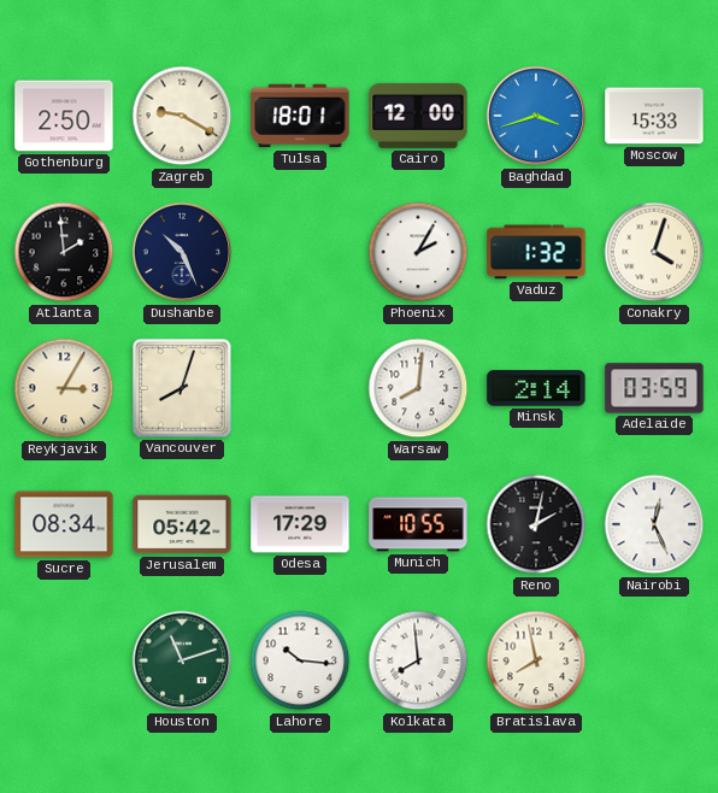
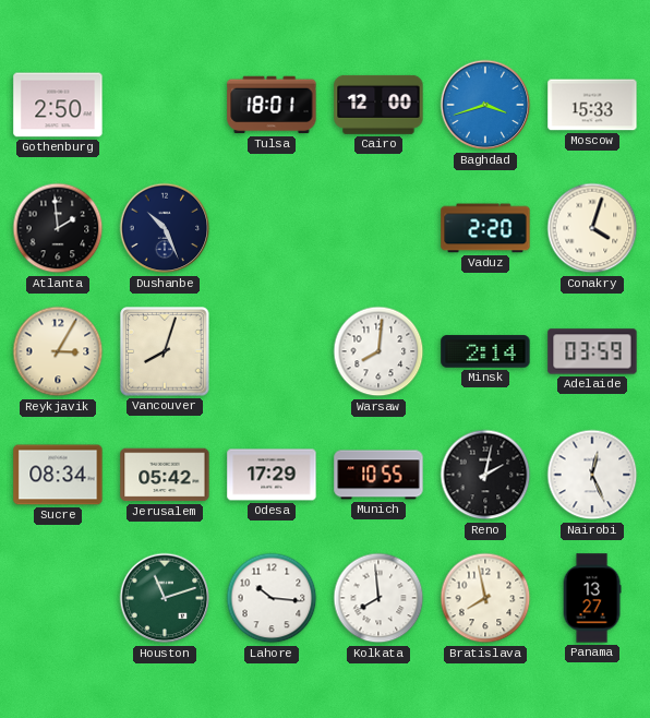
Zagreb: 9:20 -> none
Phoenix: 2:05 -> none
Vaduz: 1:32 -> 2:20
Panama: none -> 13:27
